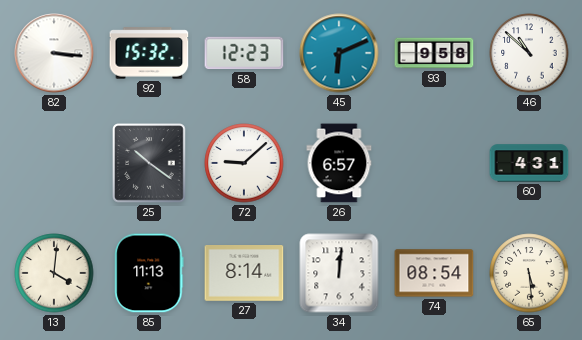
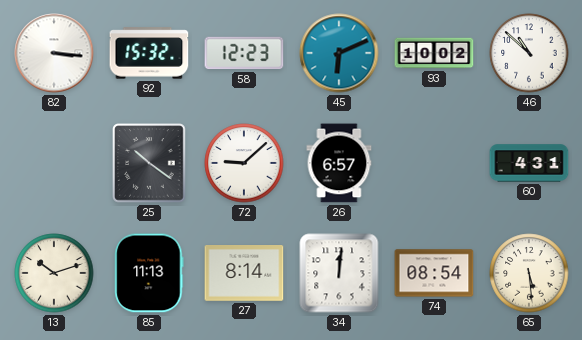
93: 9:58 -> 10:02
13: 4:01 -> 10:12
